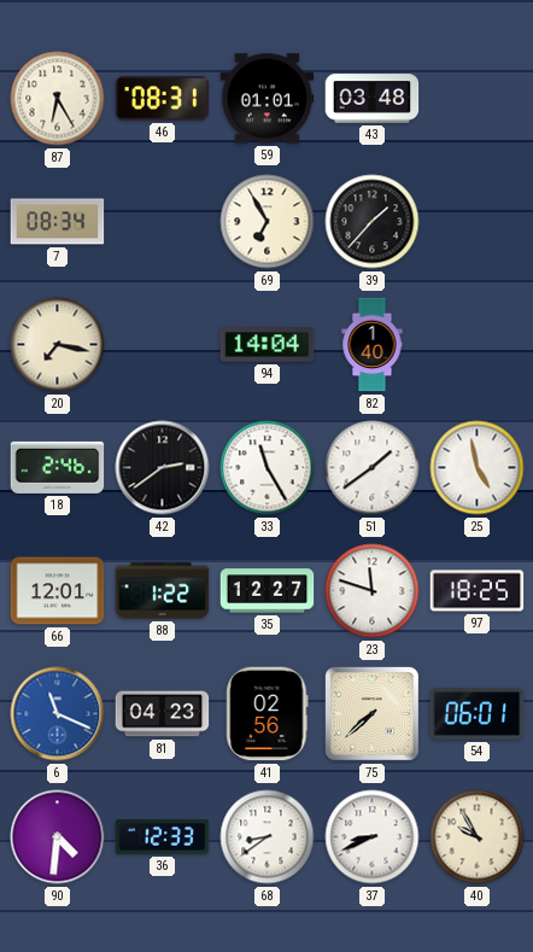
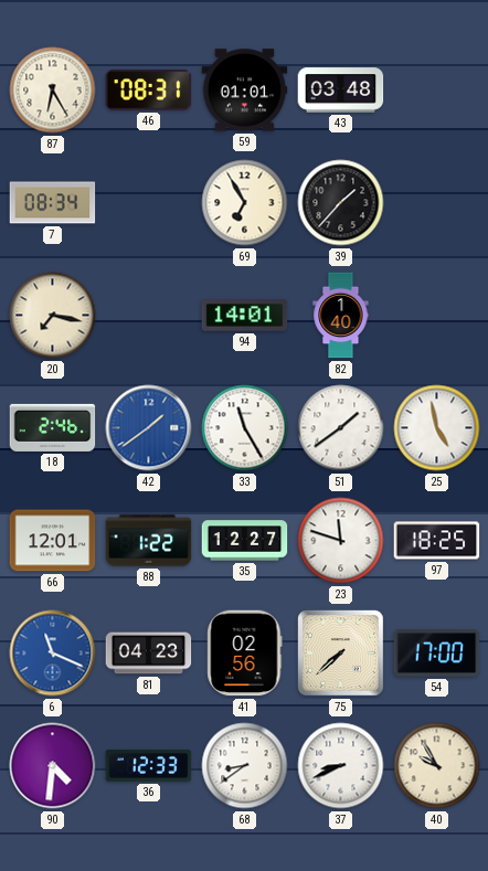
94: 14:04 -> 14:01
42: 2:39 -> 1:39
42 dial: black -> blue
54: 06:01 -> 17:00
